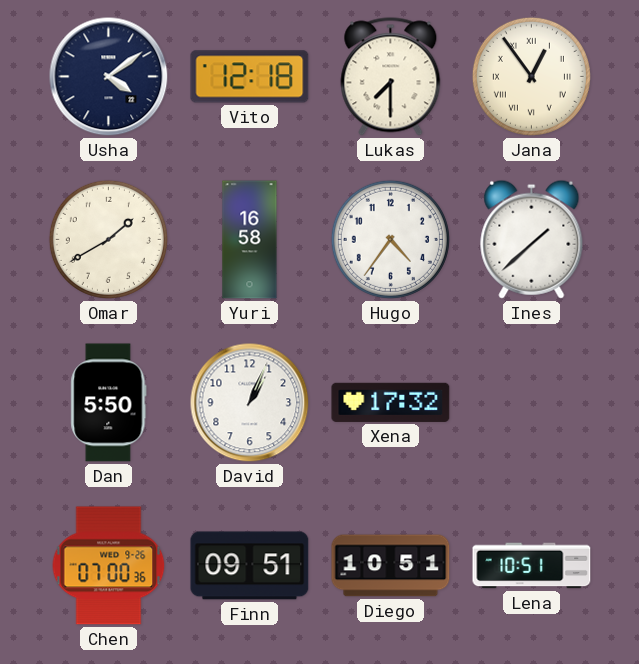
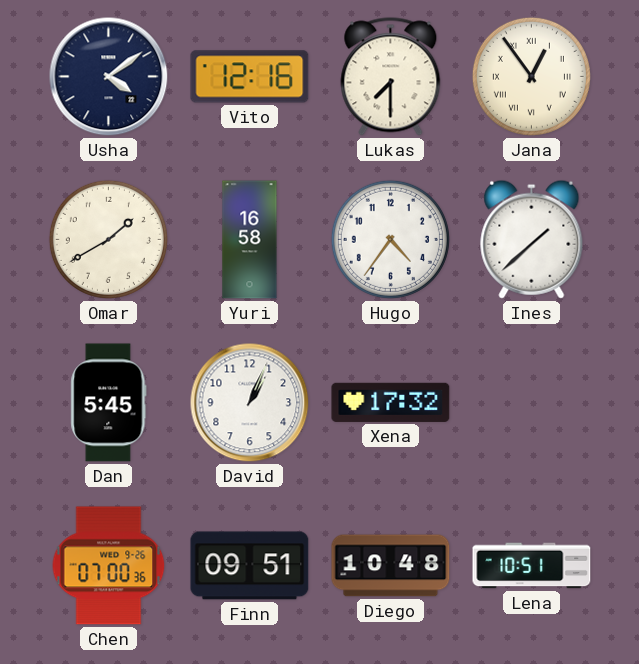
Vito: 12:18 -> 12:16
Dan: 5:50 -> 5:45
Diego: 10:51 -> 10:48
